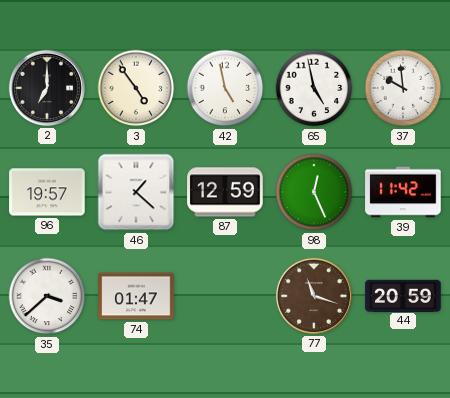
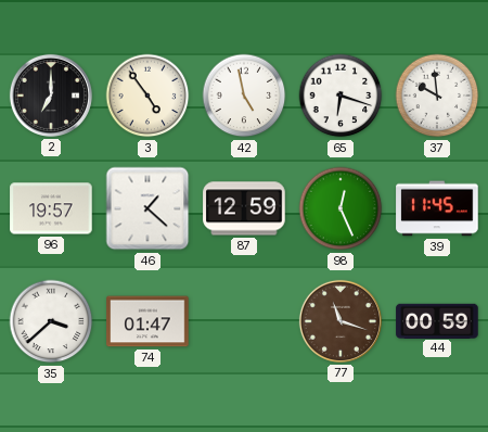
65: 4:58 -> 6:18
39: 11:42 -> 11:45
44: 20:59 -> 00:59
